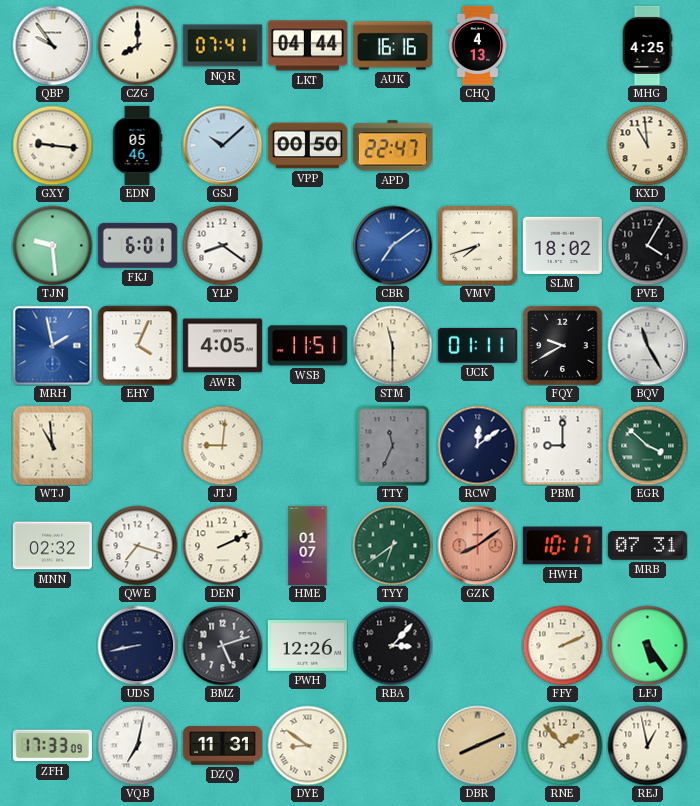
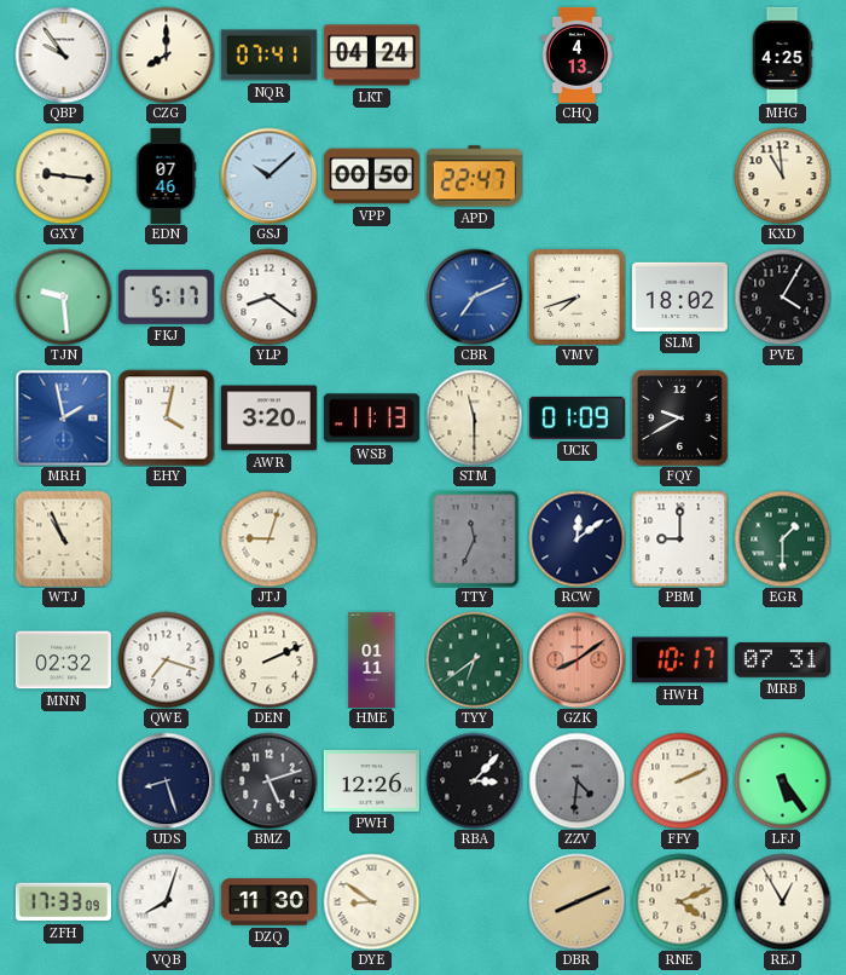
LKT: 04:44 -> 04:24
AUK: 16:16 -> none
EDN: 05:46 -> 07:46
FKJ: 6:01 -> 5:17
CBR: 7:09 -> 7:11
EHY: 4:04 -> 4:02
AWR: 4:05 -> 3:20
WSB: 11:51 -> 11:13
UCK: 01:11 -> 01:09
BQV: 11:25 -> none
WTJ: 10:59 -> 10:56
JTJ: 9:01 -> 9:03
EGR: 3:52 -> 1:30
HME: 01:07 -> 01:11
UDS: 8:43 -> 8:27
ZZV: none -> 4:31
VQB: 7:02 -> 8:03
DZQ: 11:31 -> 11:30
RNE: 1:53 -> 4:11
REJ: 12:58 -> 12:55
